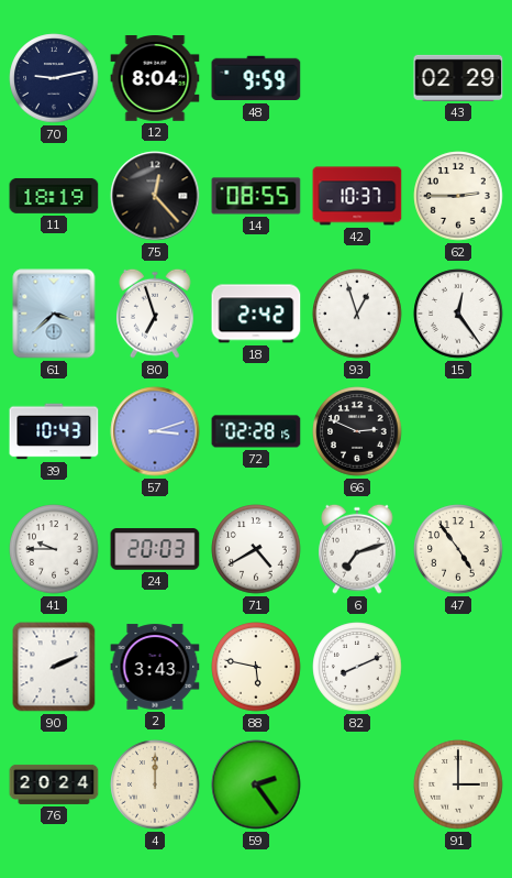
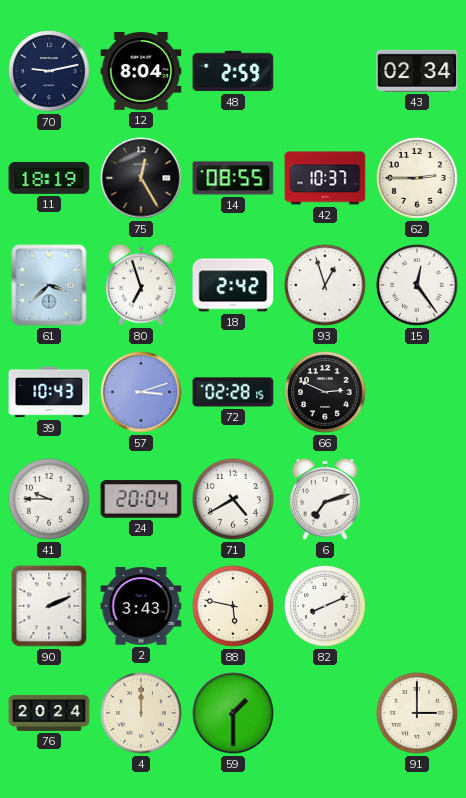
48: 9:59 -> 2:59
43: 02:29 -> 02:34
75: 12:23 -> 12:25
24: 20:03 -> 20:04
47: 4:54 -> none
59: 2:24 -> 1:30
